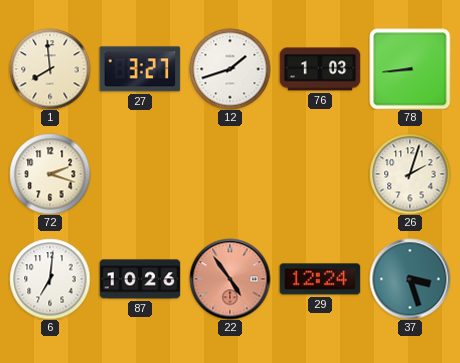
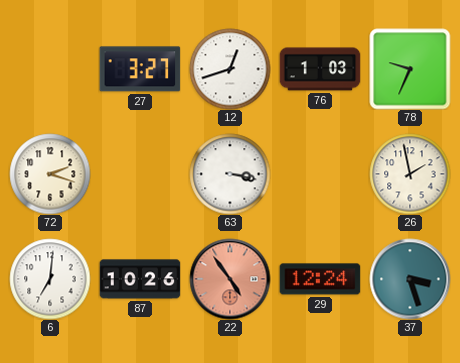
1: 7:59 -> none
12: 1:42 -> 12:42
78: 8:44 -> 9:34
63: none -> 3:17
26: 2:03 -> 1:58
